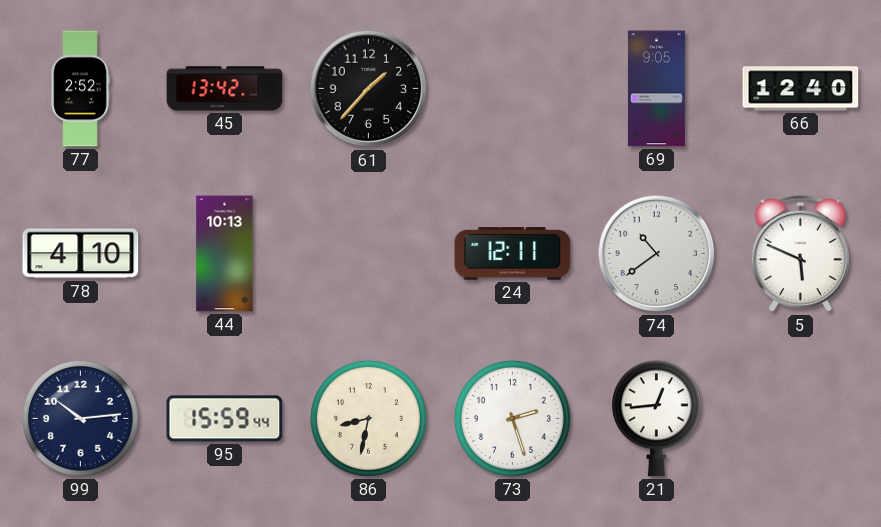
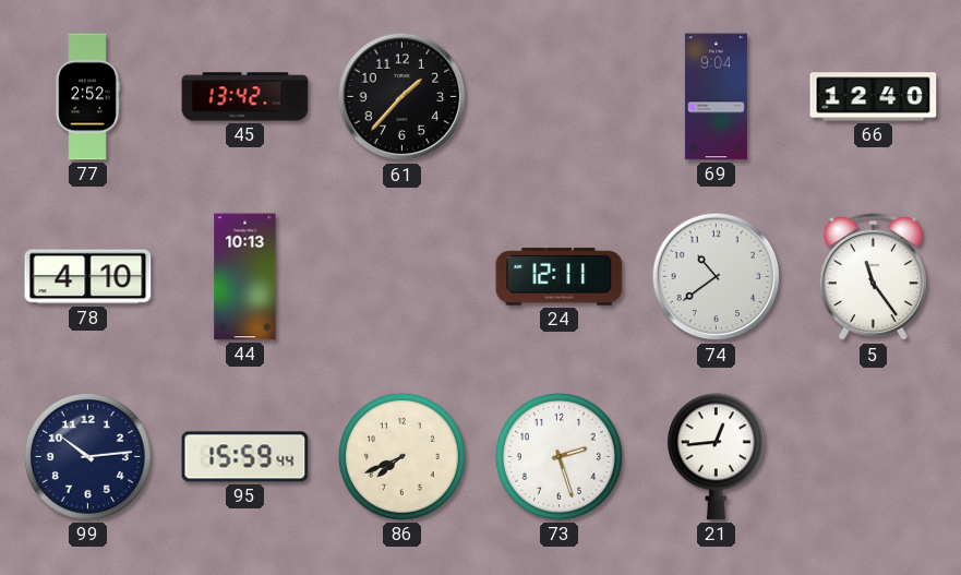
69: 9:05 -> 9:04
5: 5:49 -> 11:24
86: 8:32 -> 7:41
